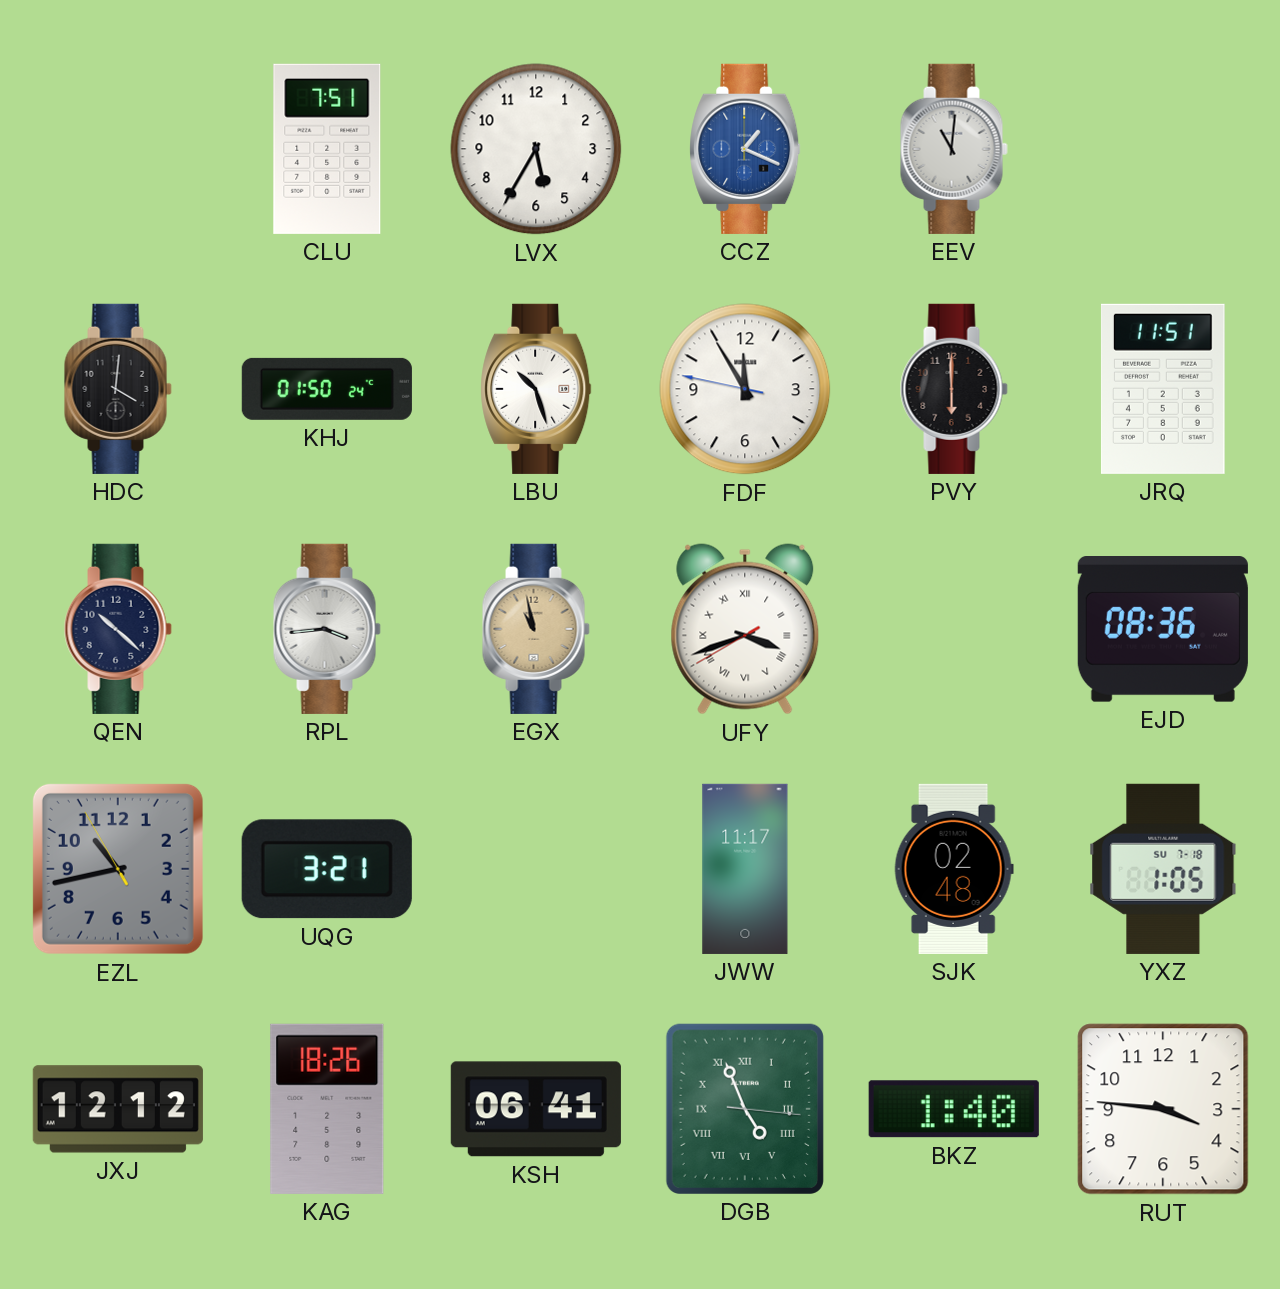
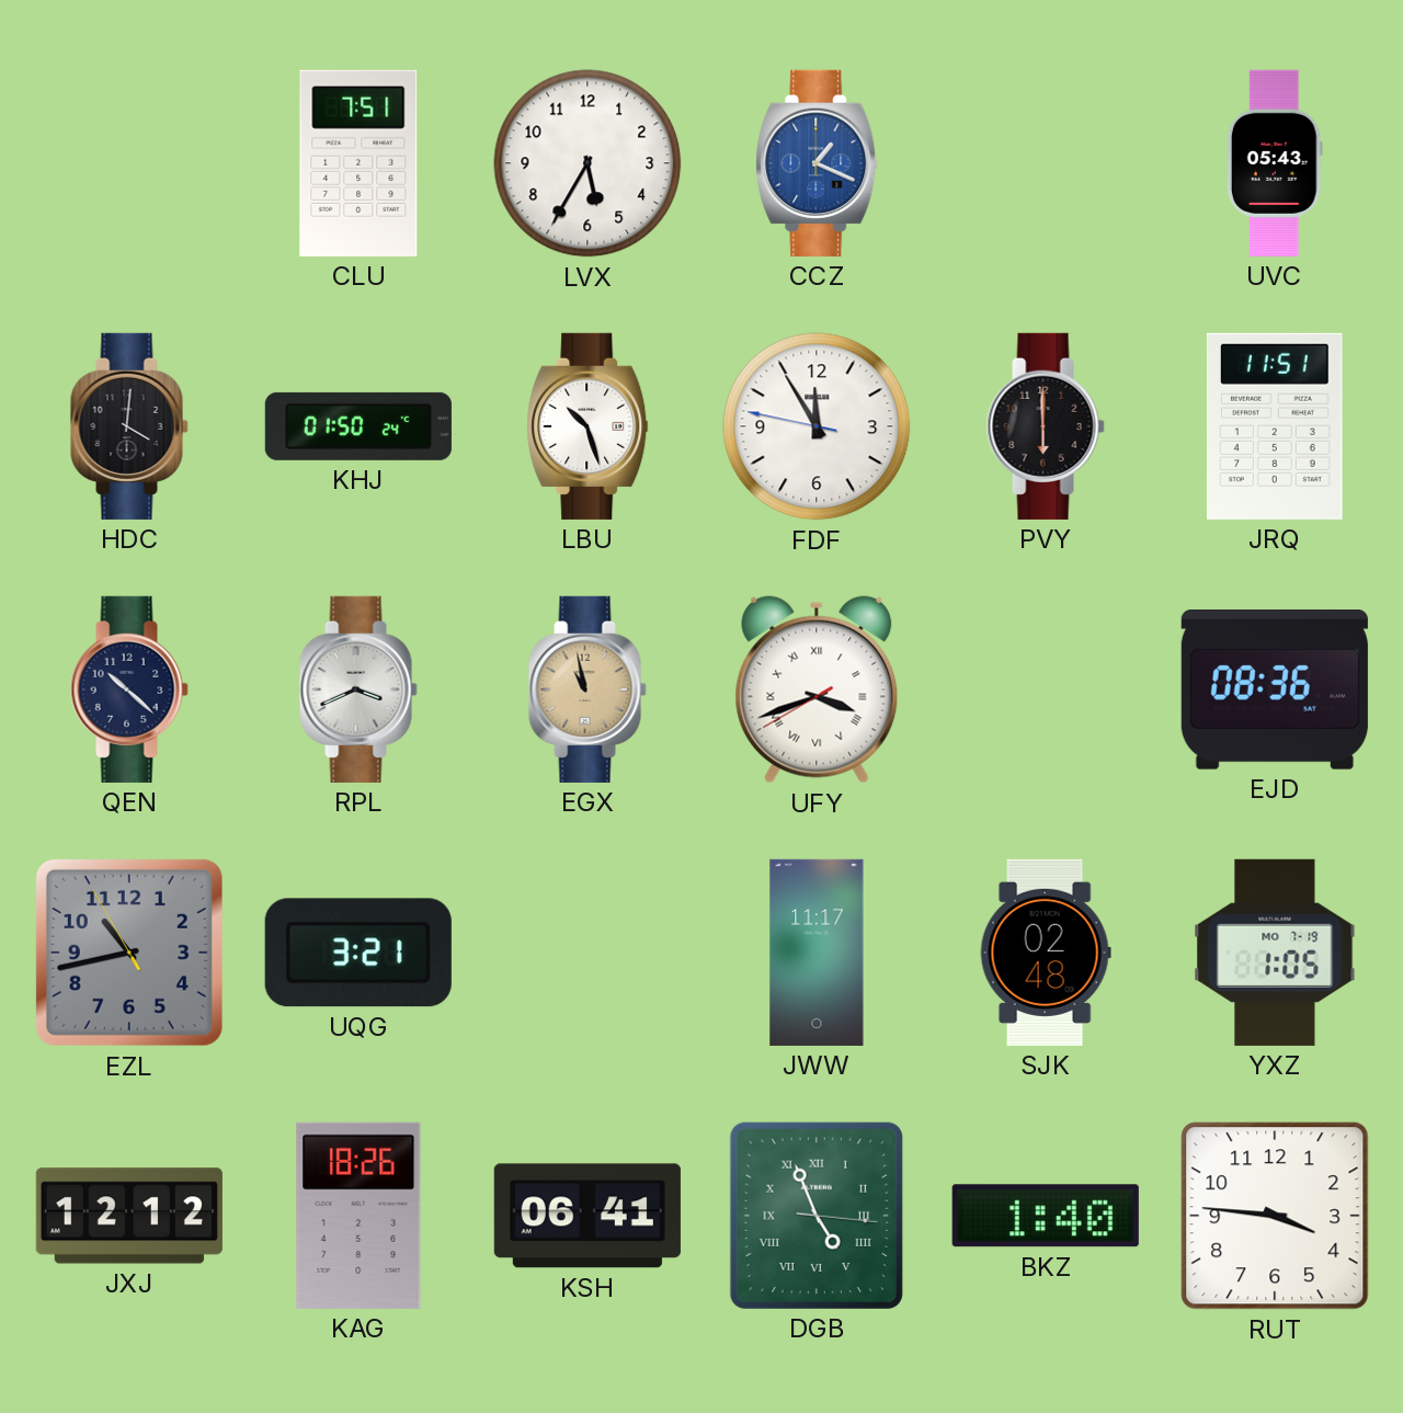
EEV: 11:01 -> none
UVC: none -> 05:43
RPL: 3:44 -> 3:41
YXZ date: SU 7-18 -> MO 7-19
